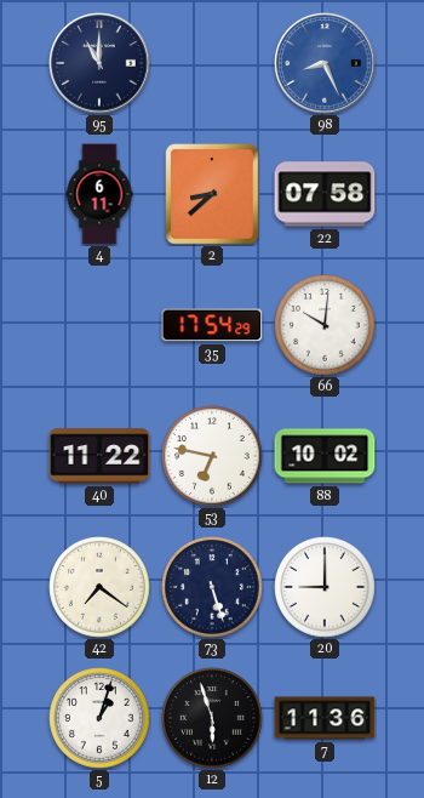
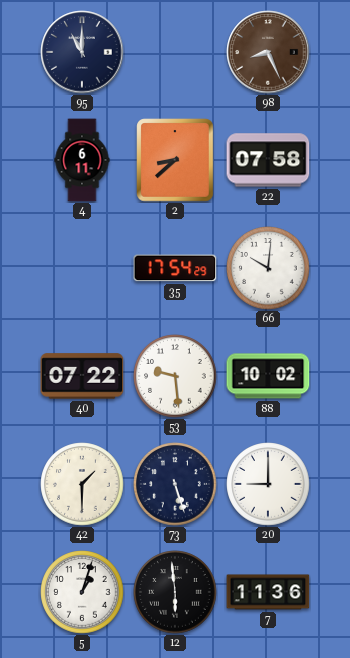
98 dial: blue -> brown
40: 11:22 -> 07:22
53: 6:47 -> 9:29
42: 7:21 -> 1:30
12: 5:57 -> 5:59
